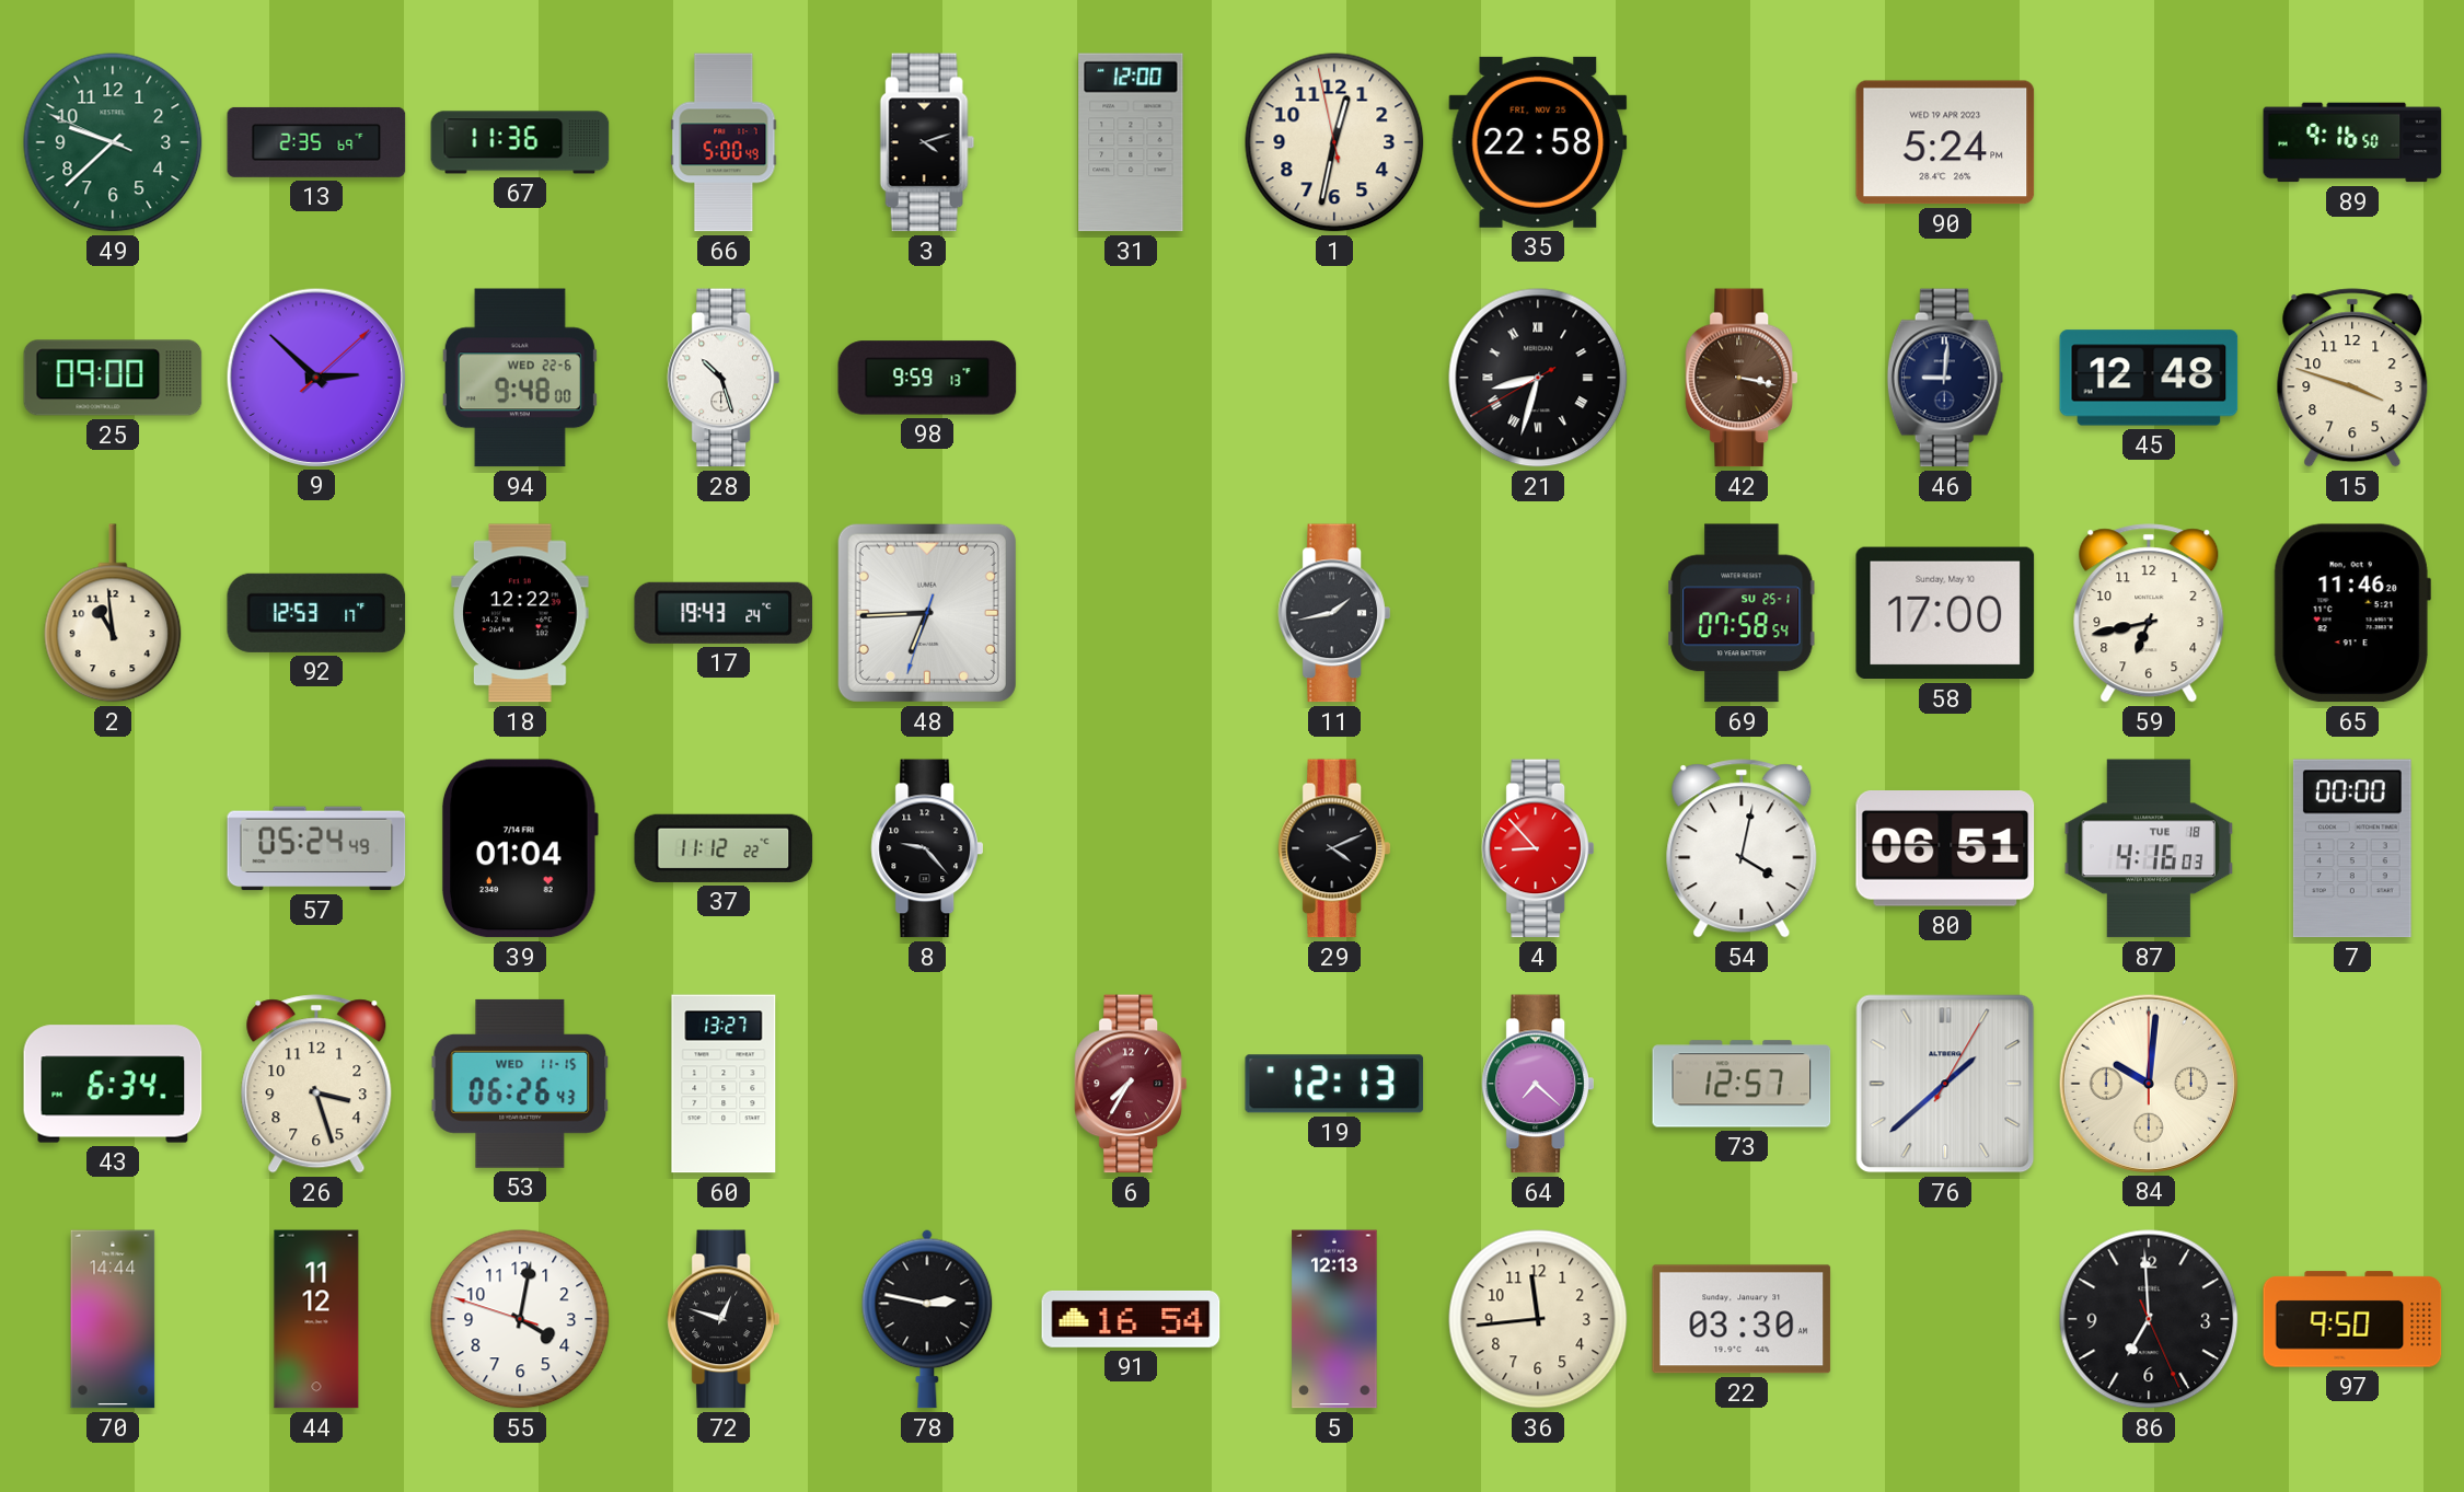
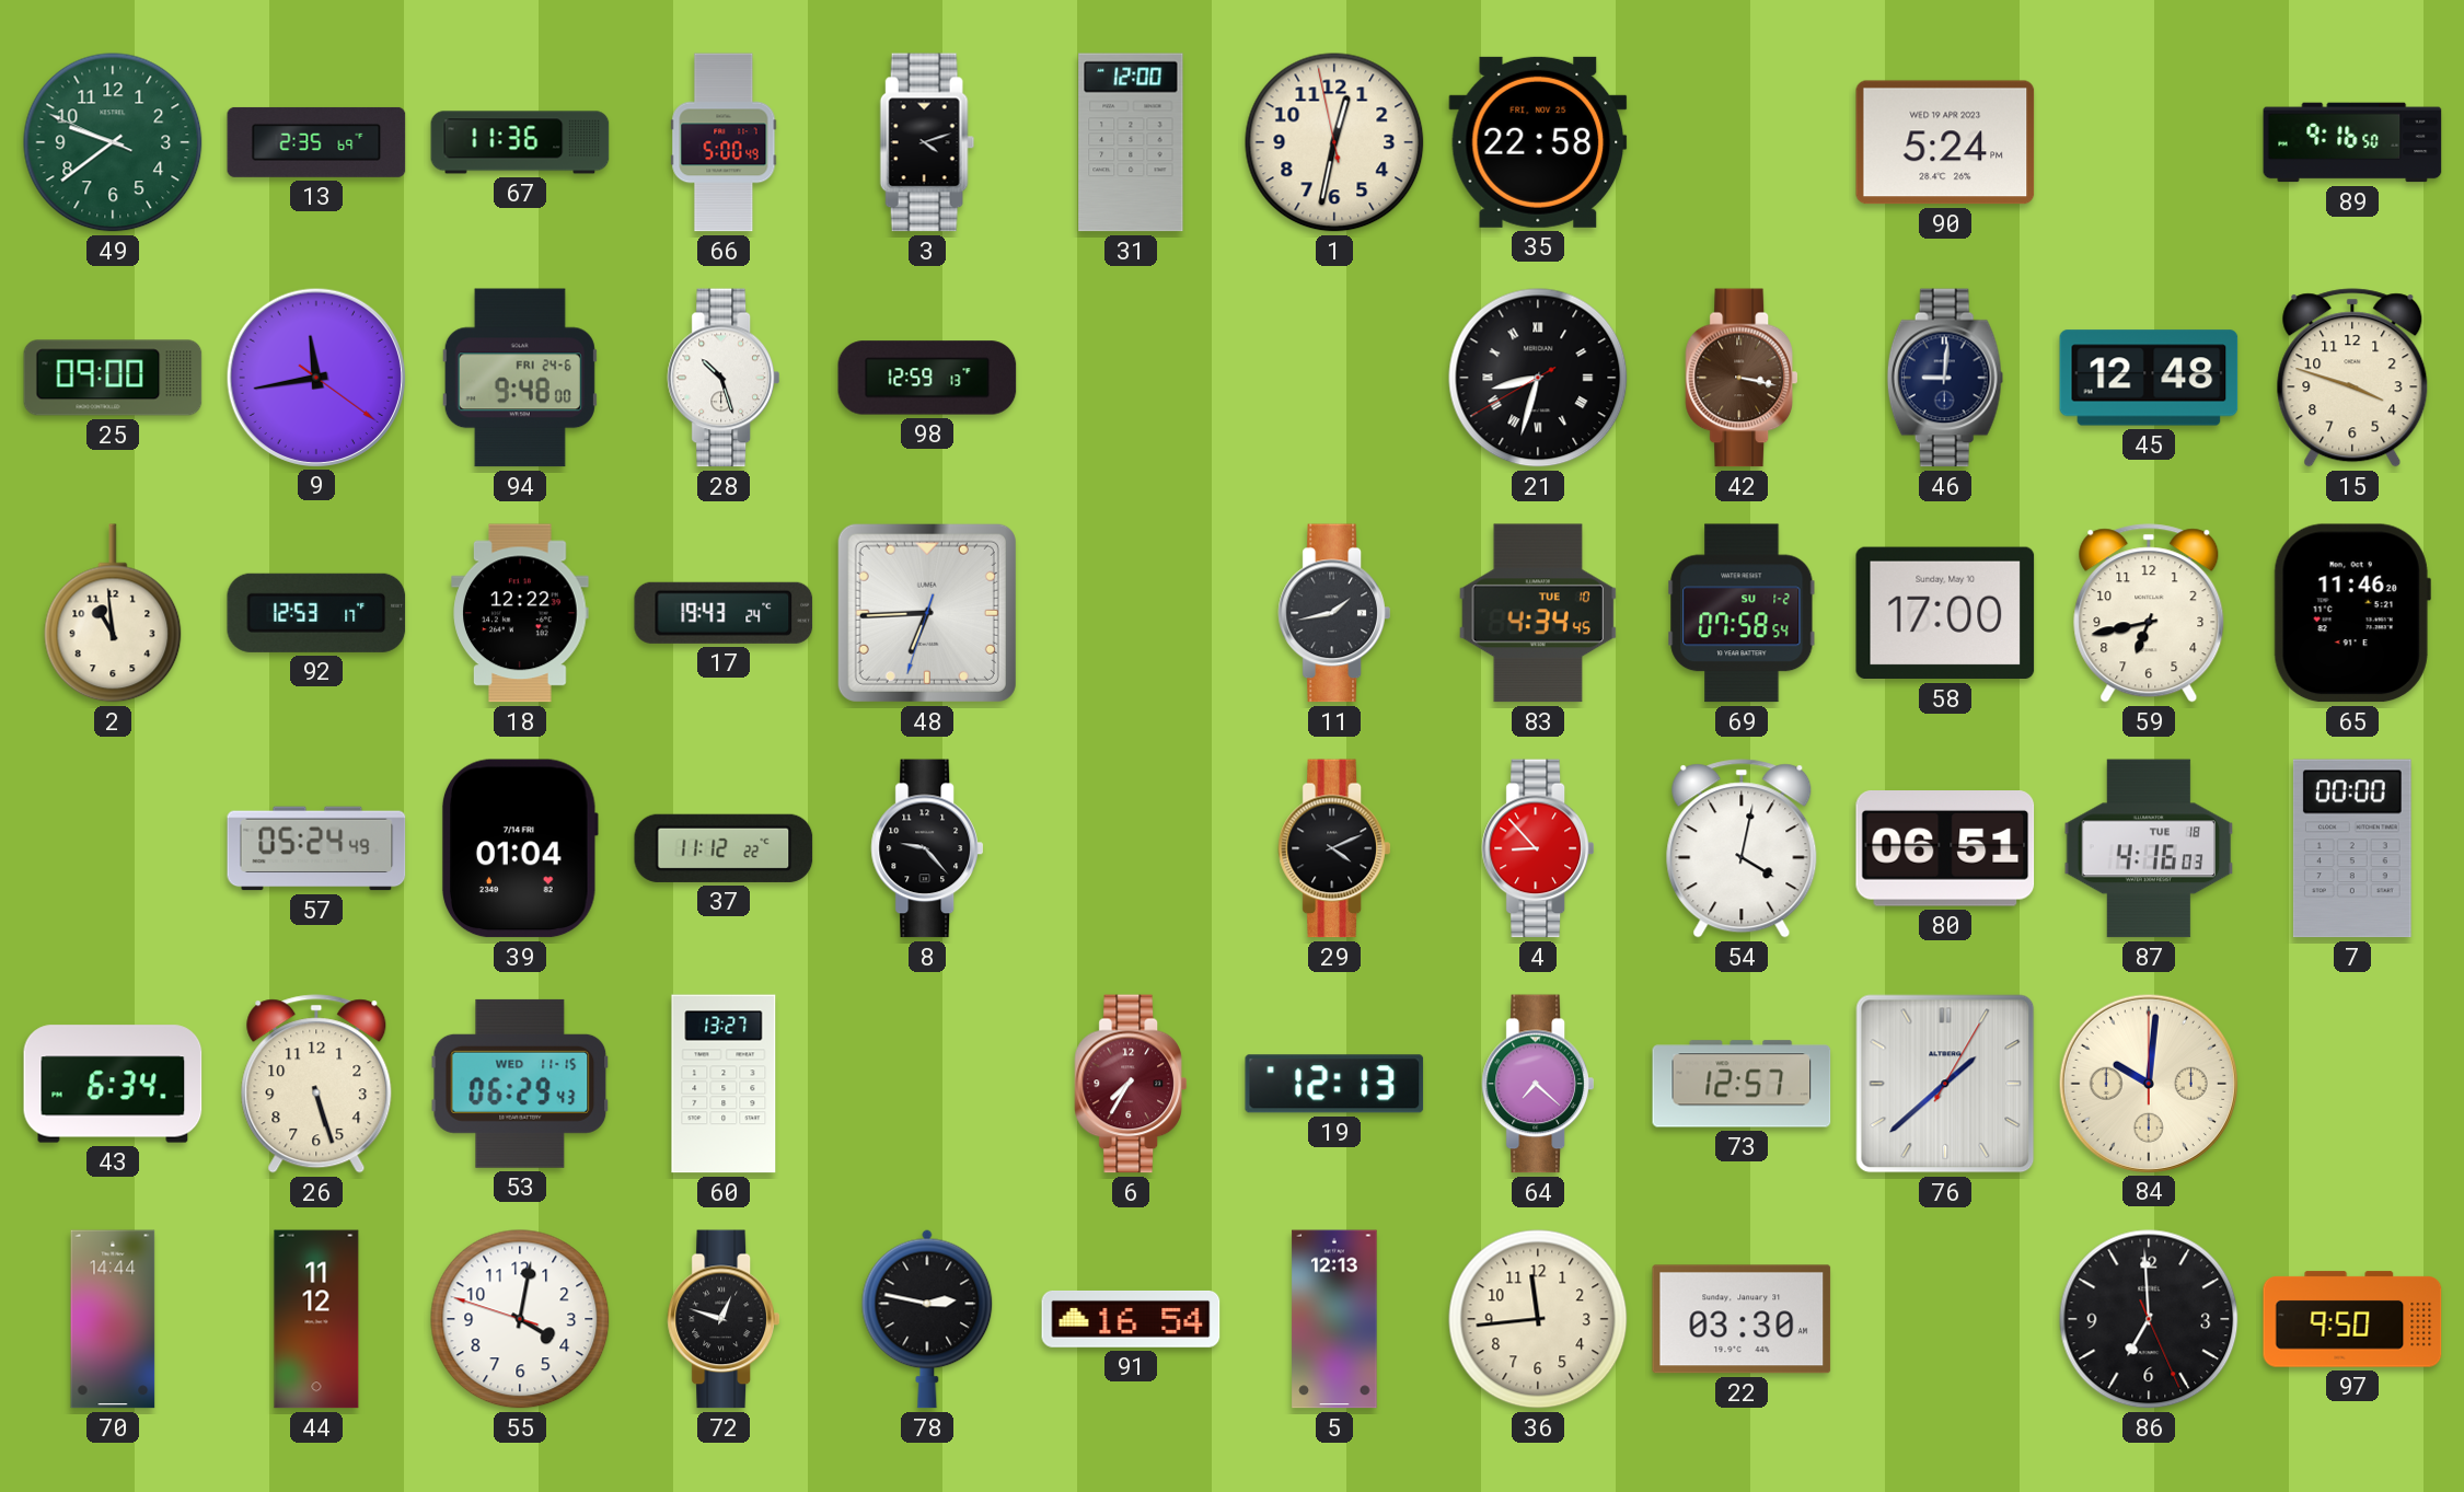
49: 9:37 -> 9:38
9: 2:52 -> 11:43
94 date: WED 22-6 -> FRI 24-6
98: 9:59 -> 12:59
83: none -> 4:34
69 date: SU 25-1 -> SU 1-2
26: 3:27 -> 5:27
53: 06:26 -> 06:29
